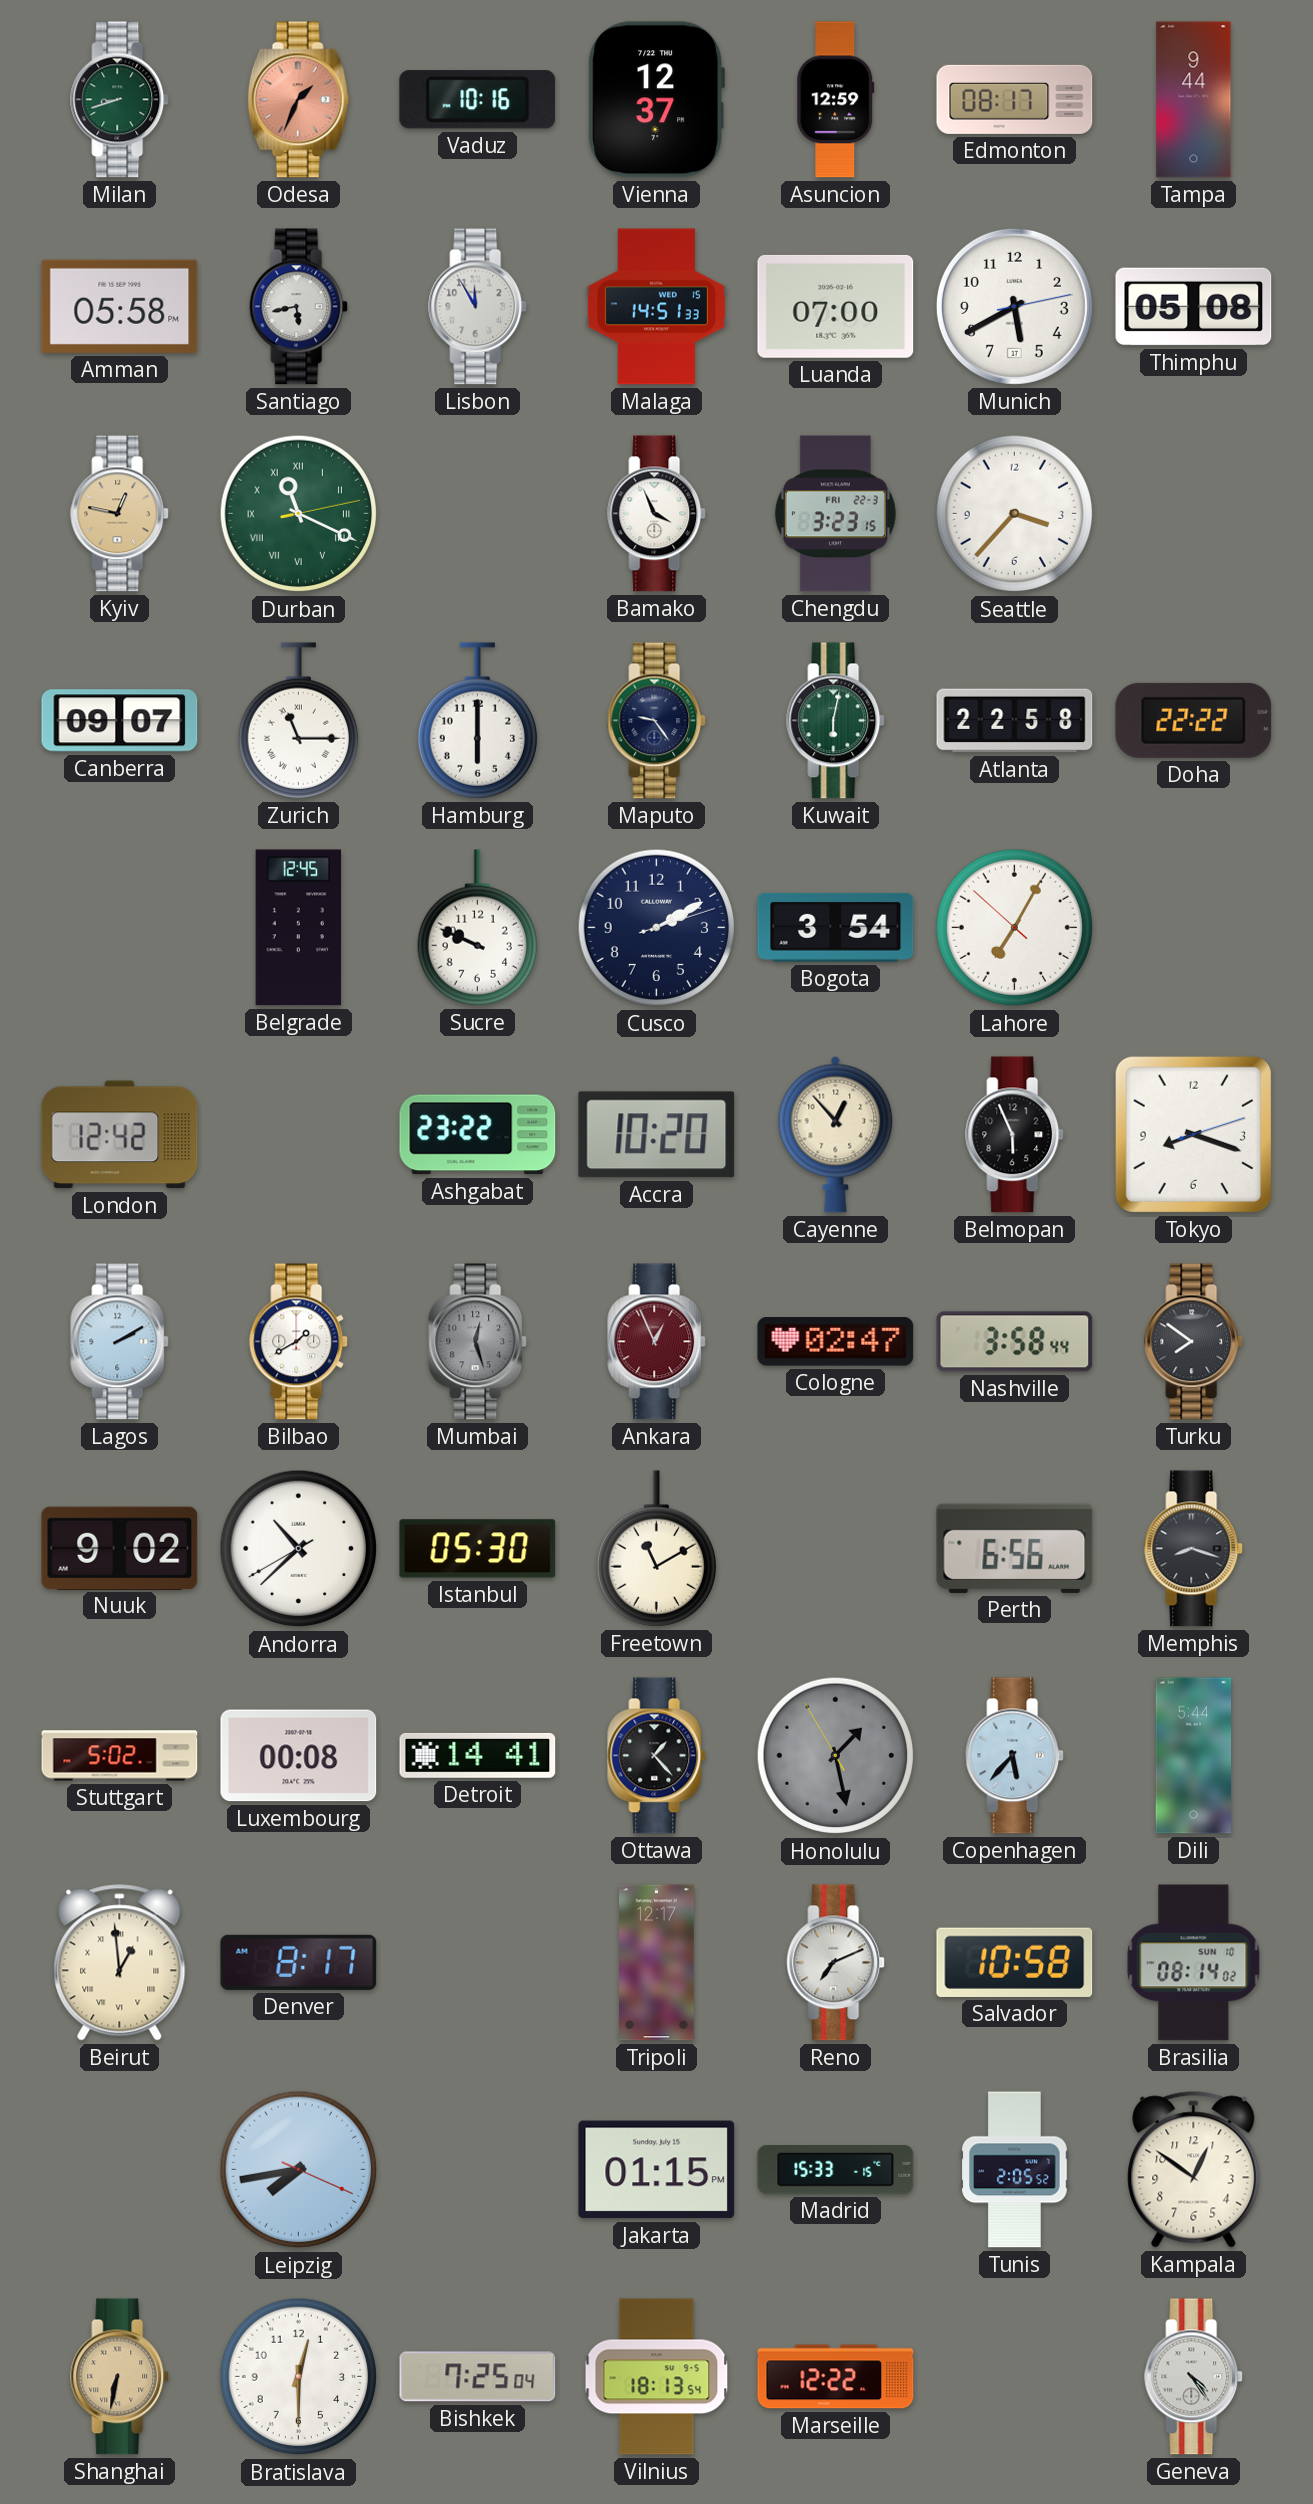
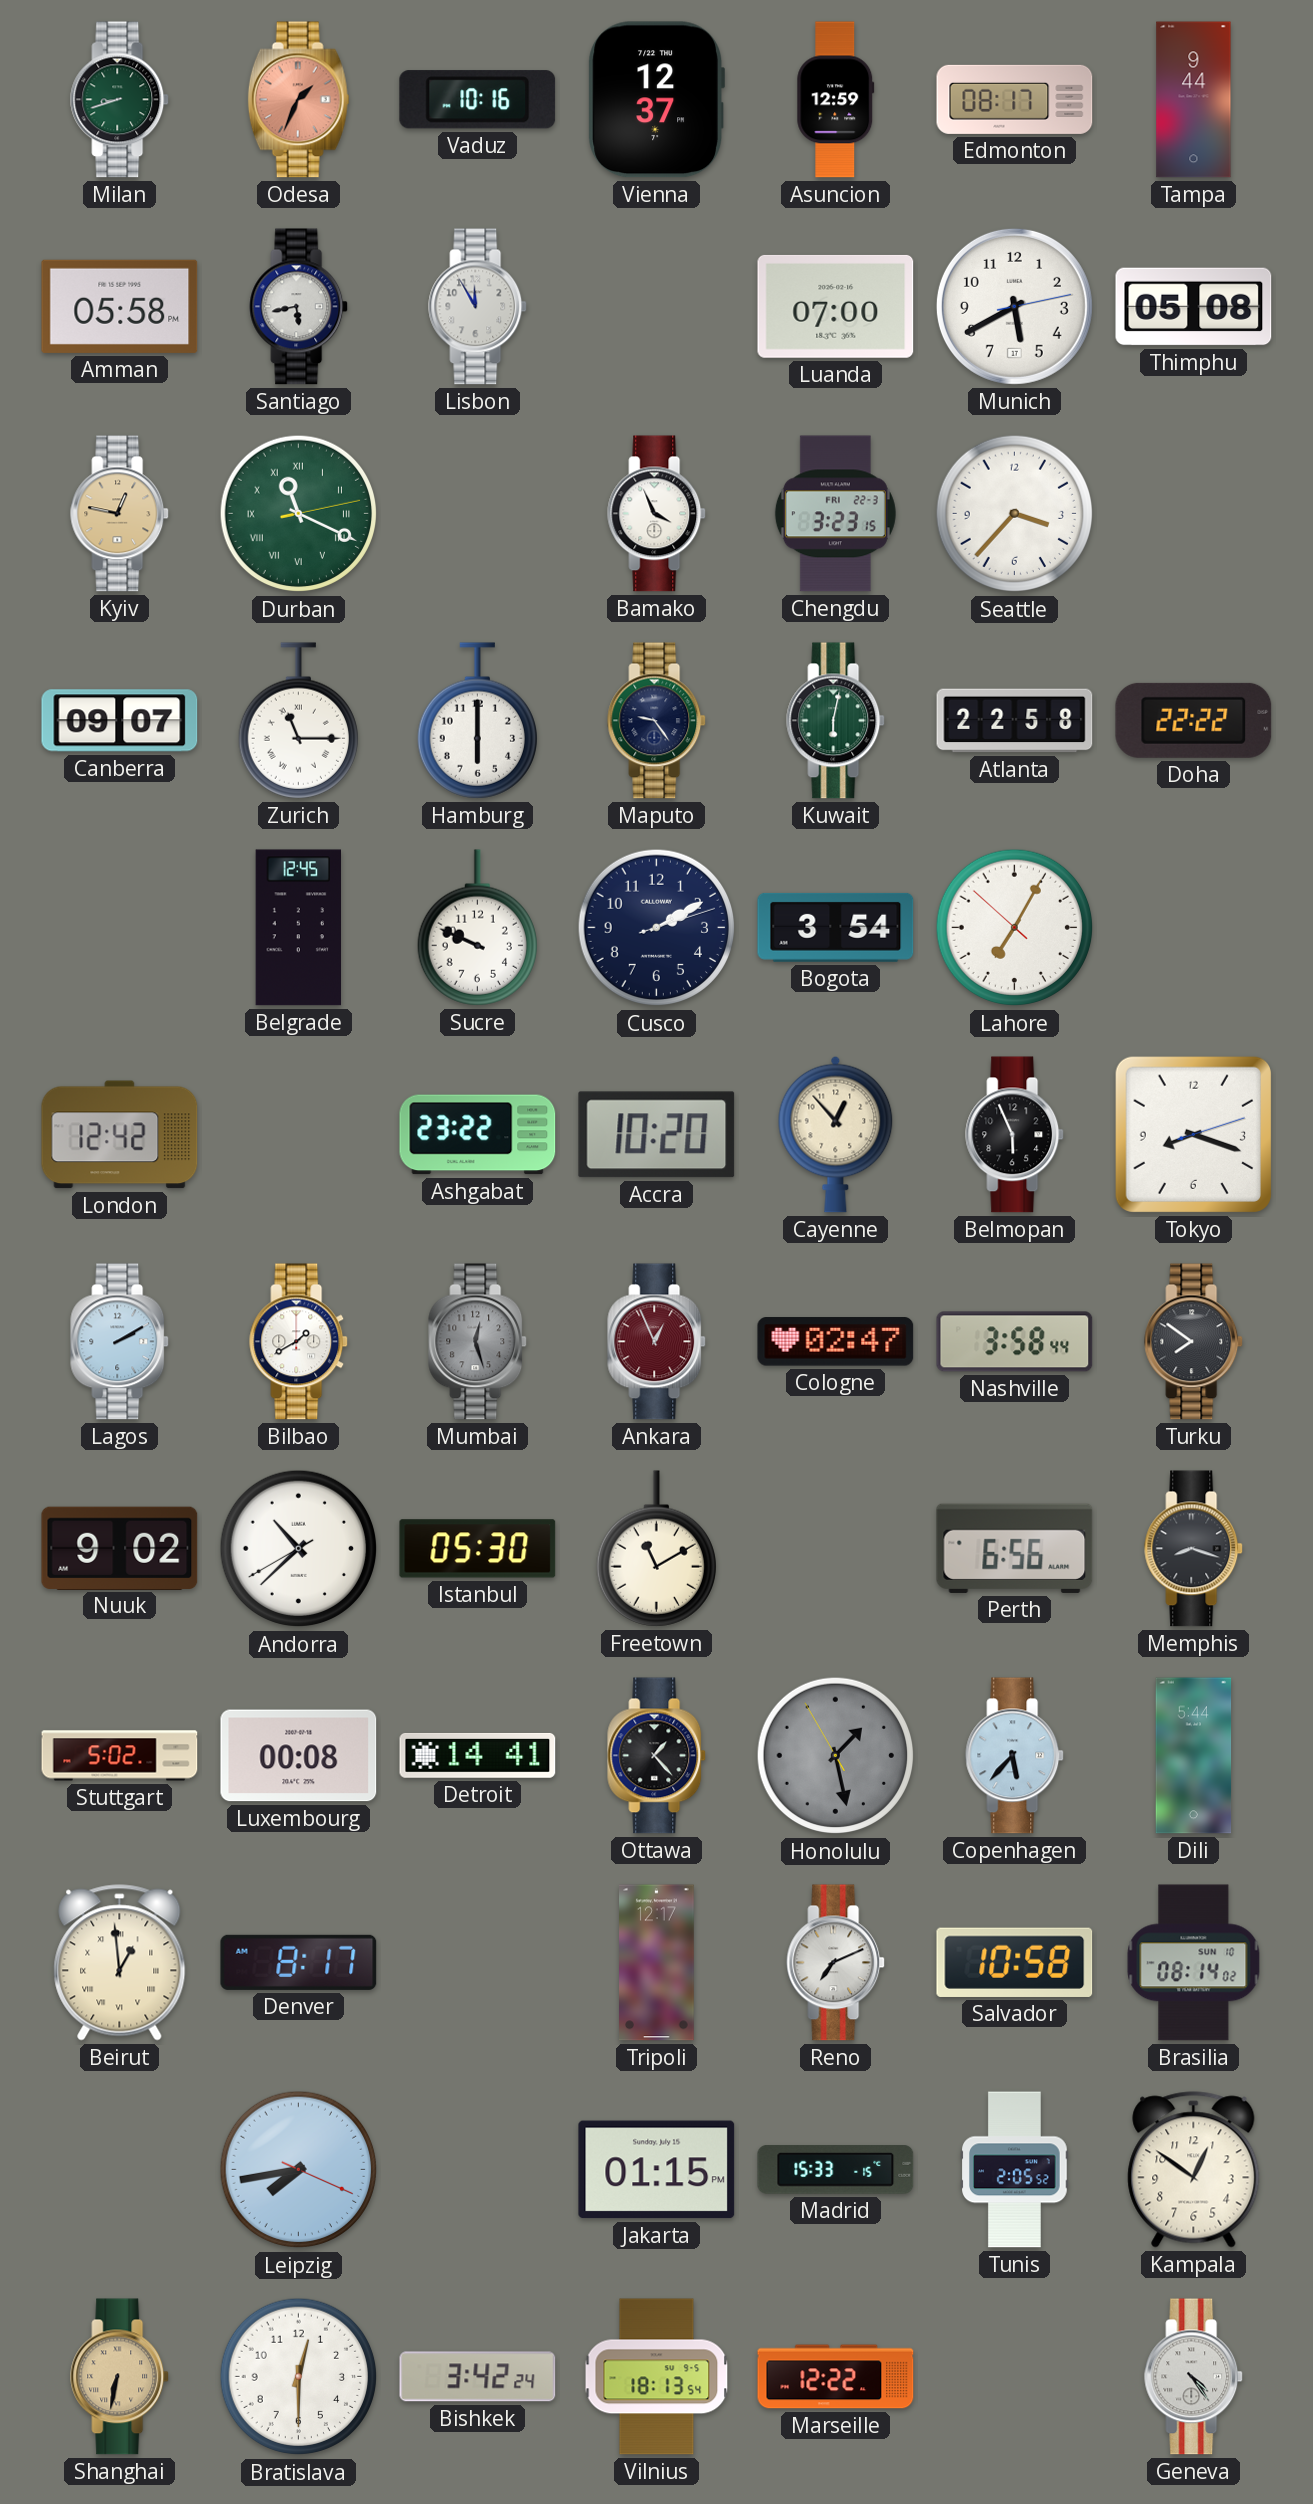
Malaga: 14:51 -> none
Bishkek: 7:25 -> 3:42
